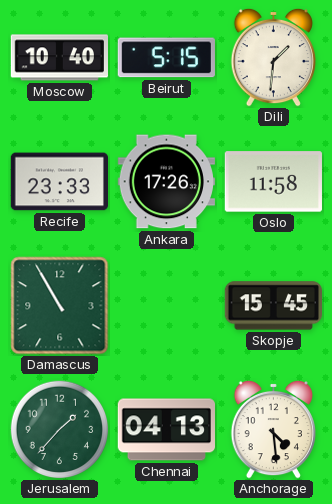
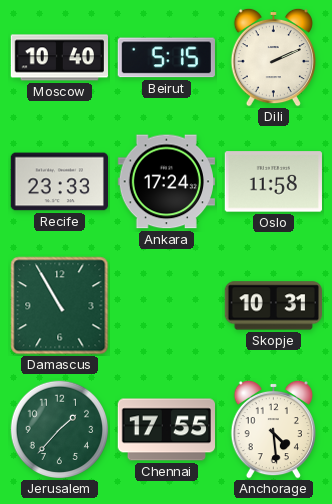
Dili: 1:31 -> 2:11
Ankara: 17:26 -> 17:24
Skopje: 15:45 -> 10:31
Chennai: 04:13 -> 17:55
